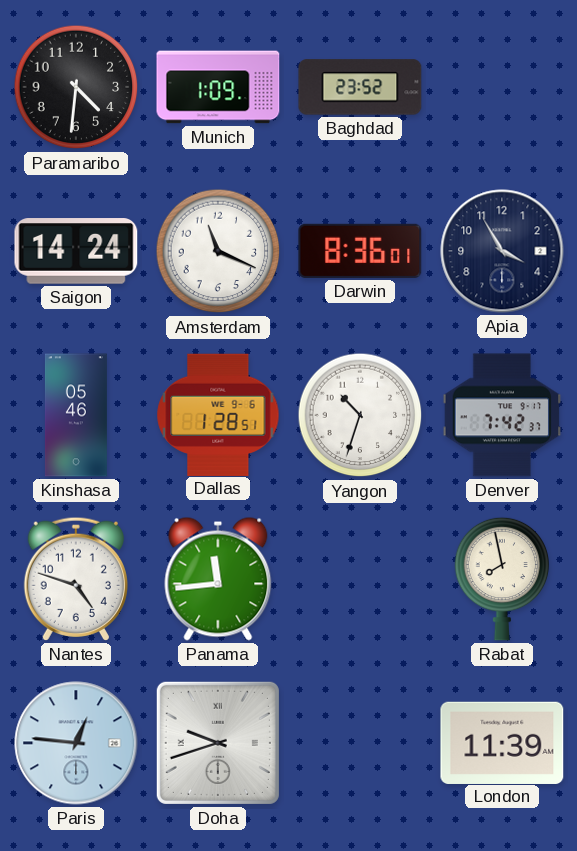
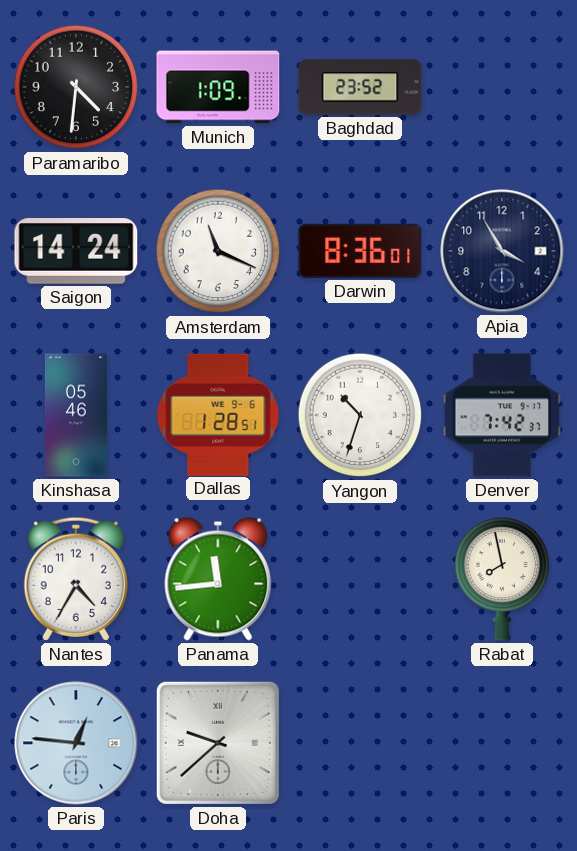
Nantes: 4:48 -> 4:35
Doha: 9:42 -> 9:38
London: 11:39 -> none
